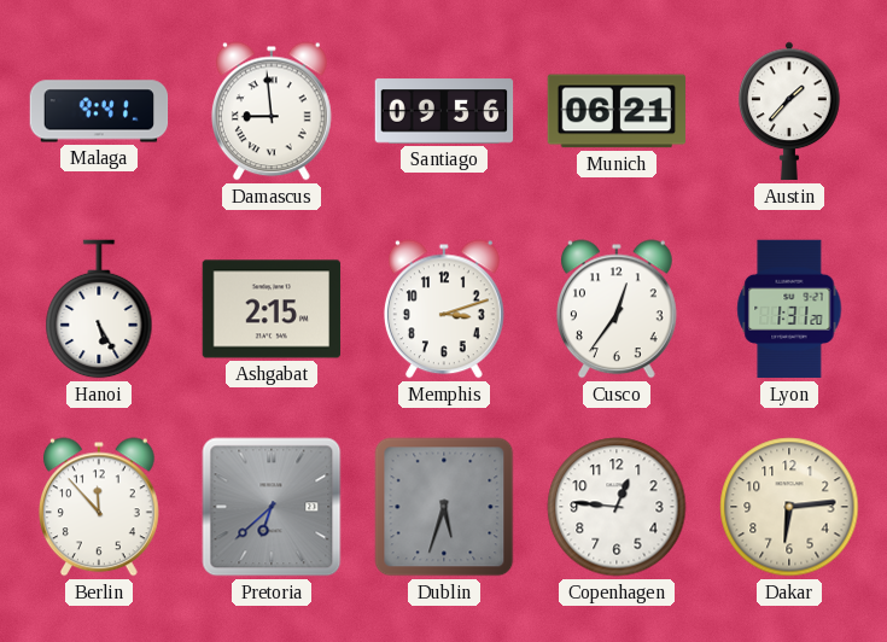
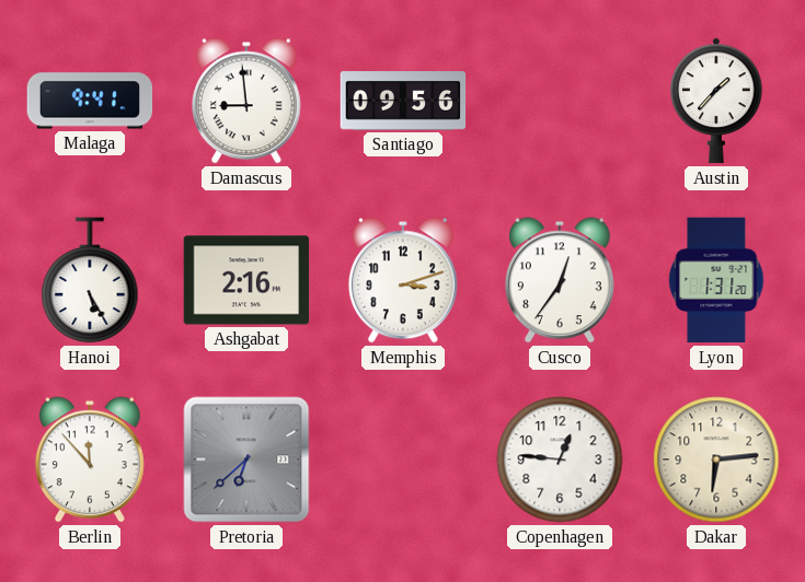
Munich: 06:21 -> none
Ashgabat: 2:15 -> 2:16
Dublin: 5:33 -> none
